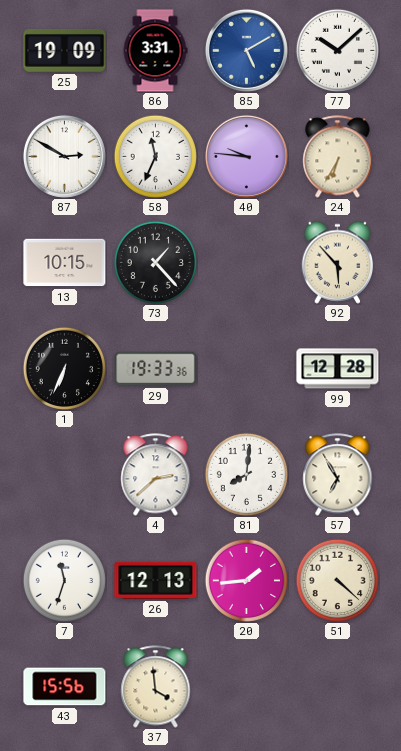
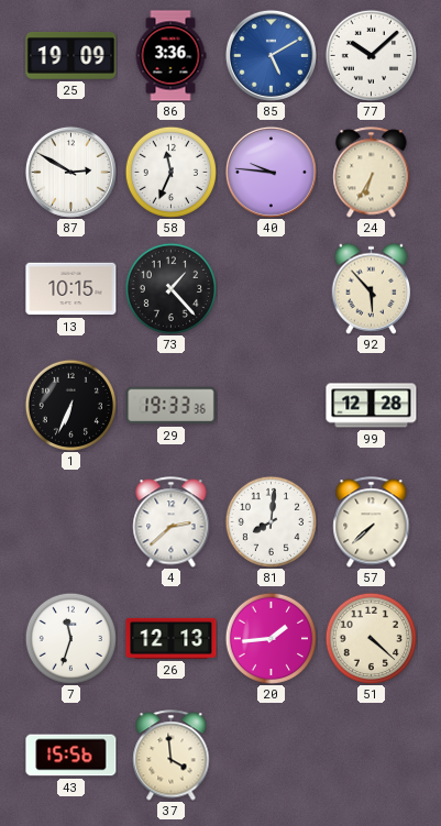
86: 3:31 -> 3:36
57: 6:55 -> 7:38
